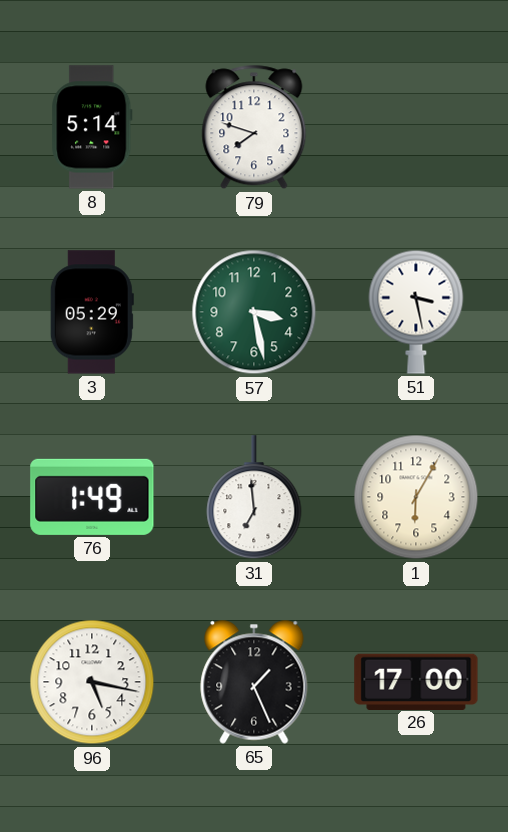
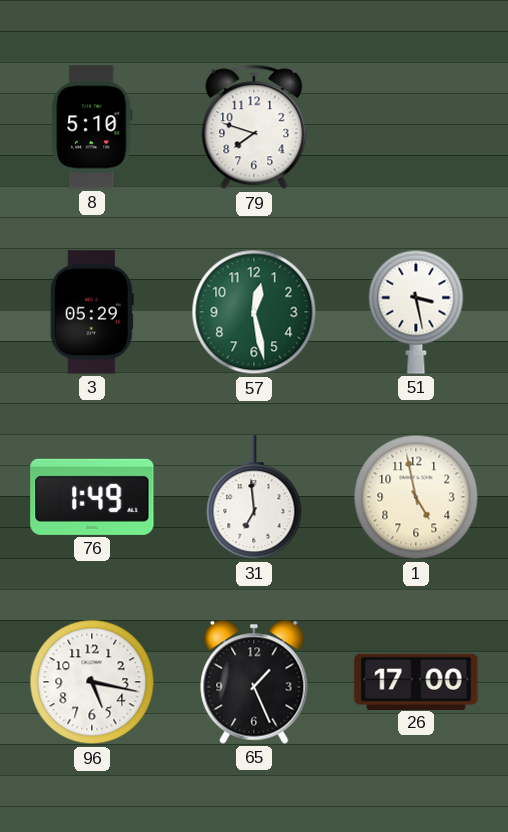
8: 5:14 -> 5:10
57: 3:28 -> 12:28
1: 6:05 -> 4:58
